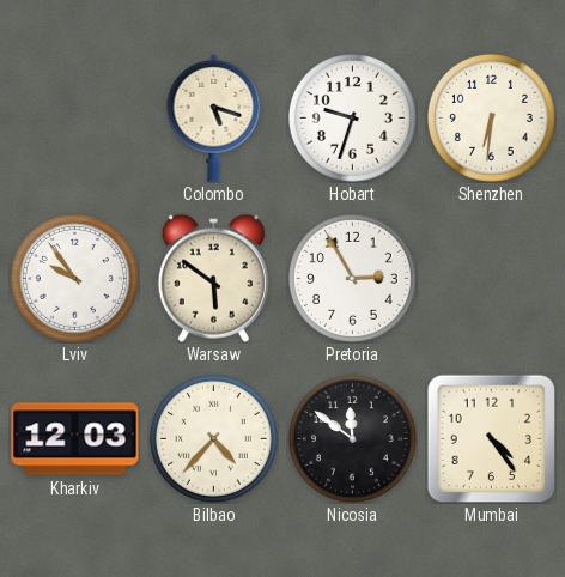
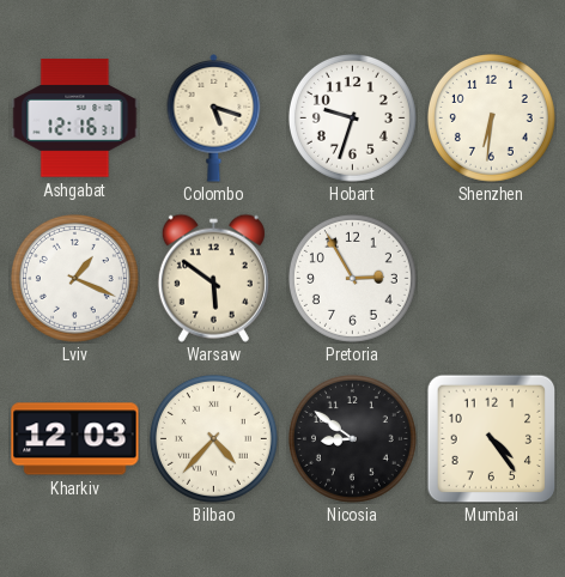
Ashgabat: none -> 12:16
Lviv: 9:54 -> 1:19
Nicosia: 11:51 -> 8:51
